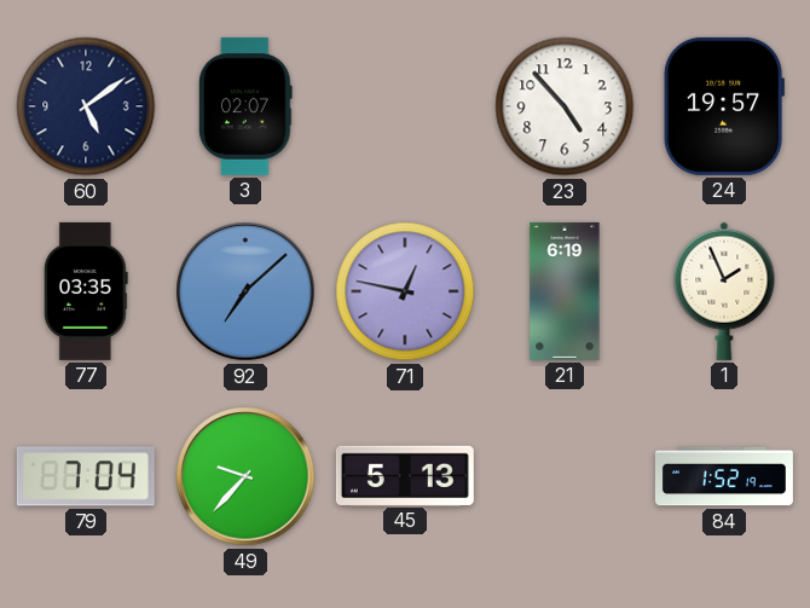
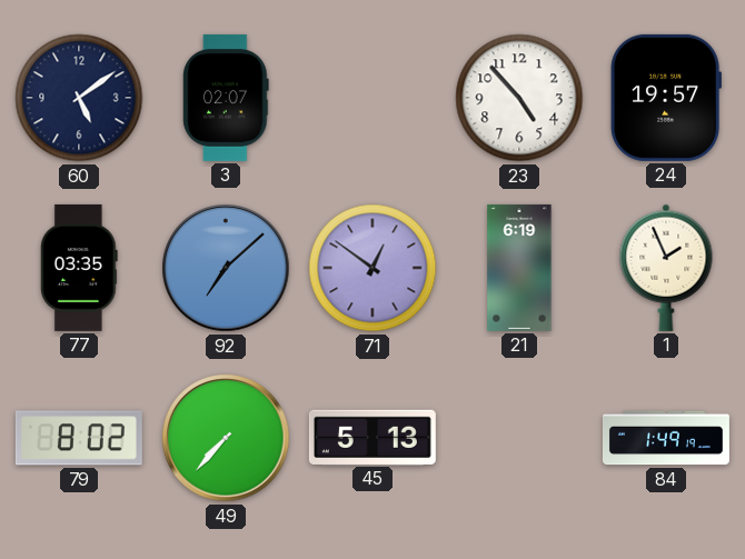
71: 12:47 -> 12:51
79: 7:04 -> 8:02
49: 9:37 -> 7:37
84: 1:52 -> 1:49
